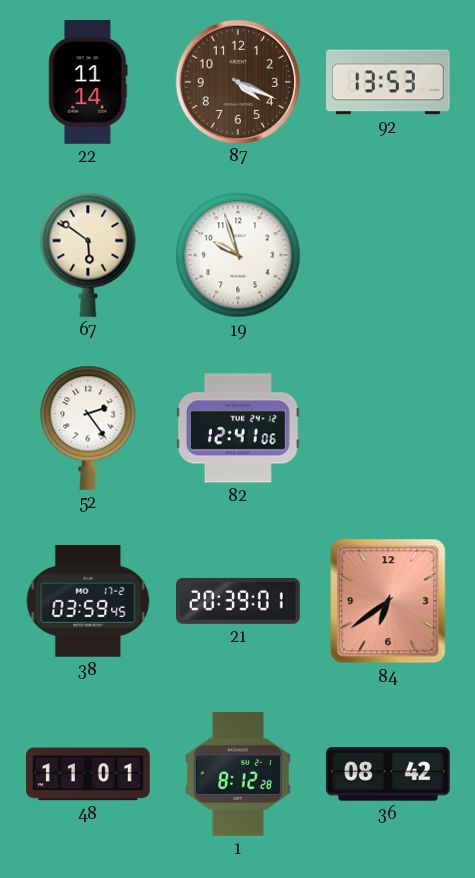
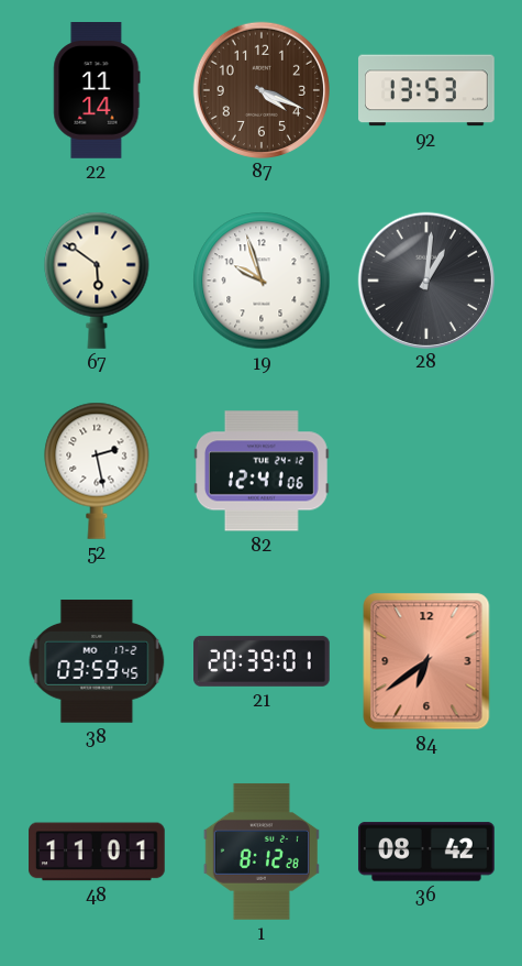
28: none -> 1:01
52: 2:24 -> 2:28
